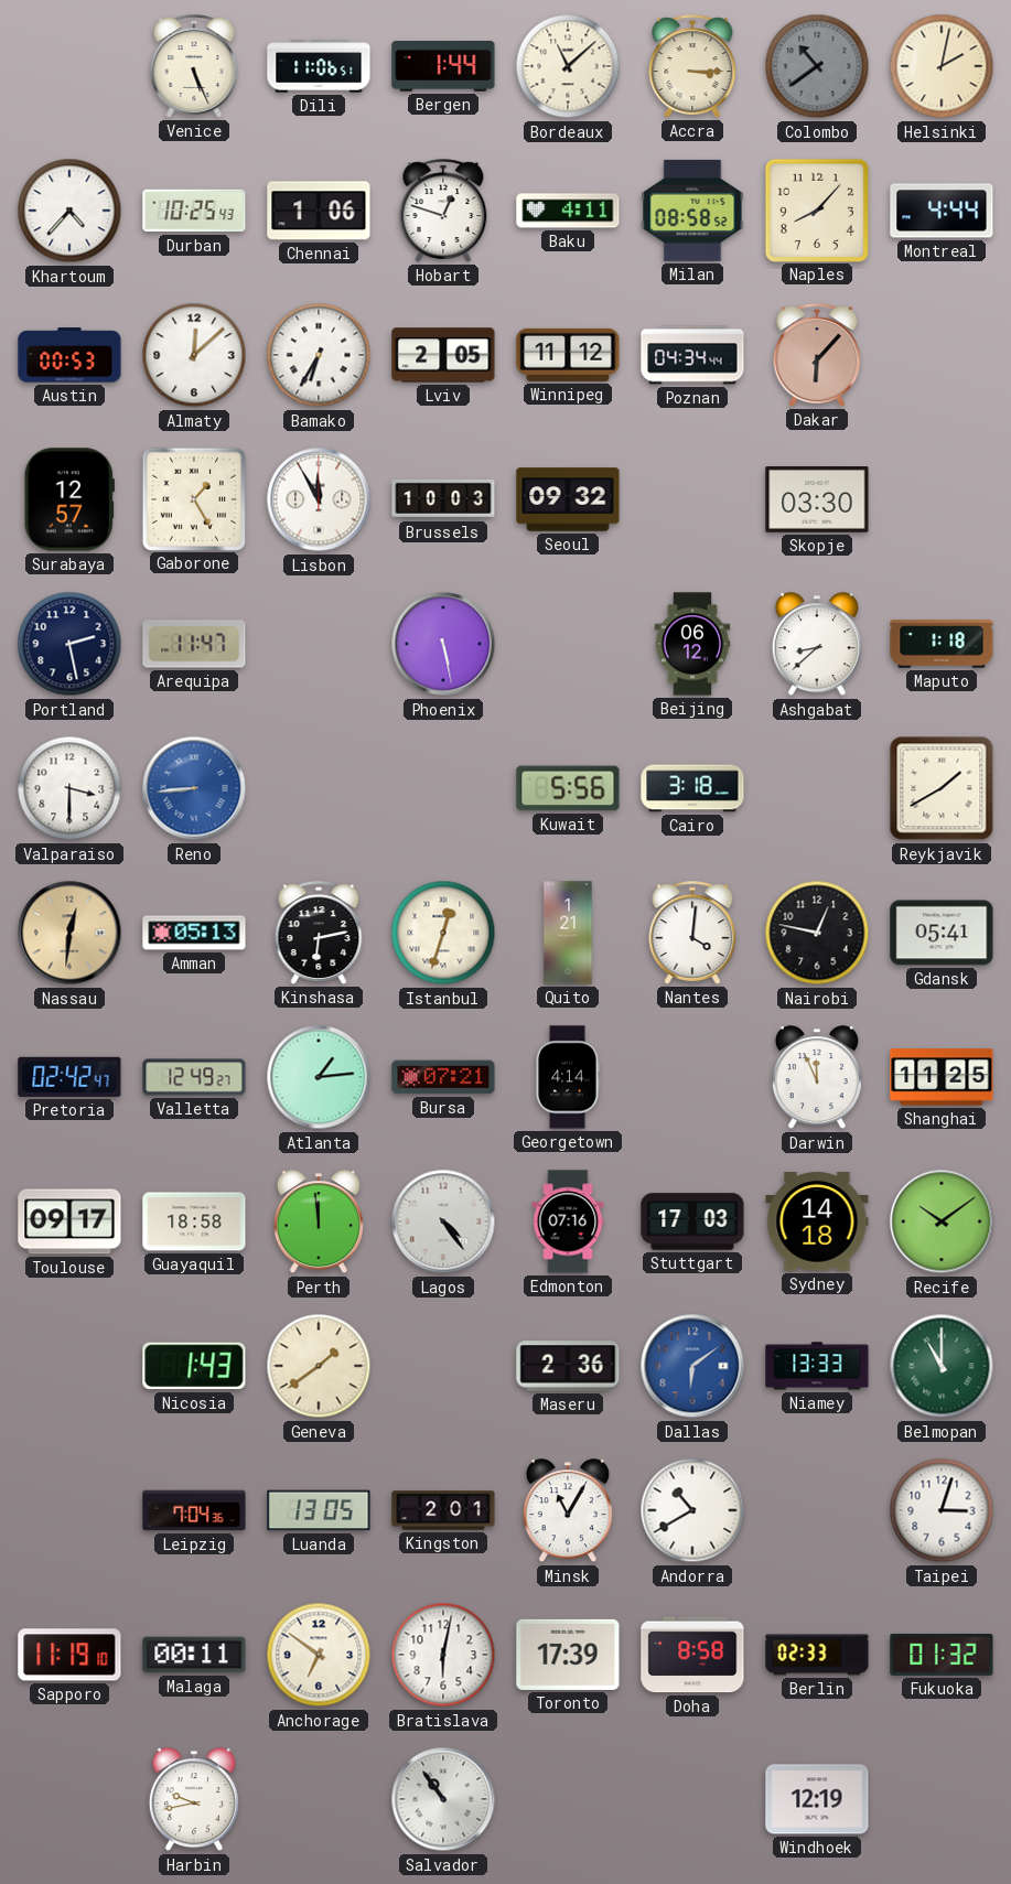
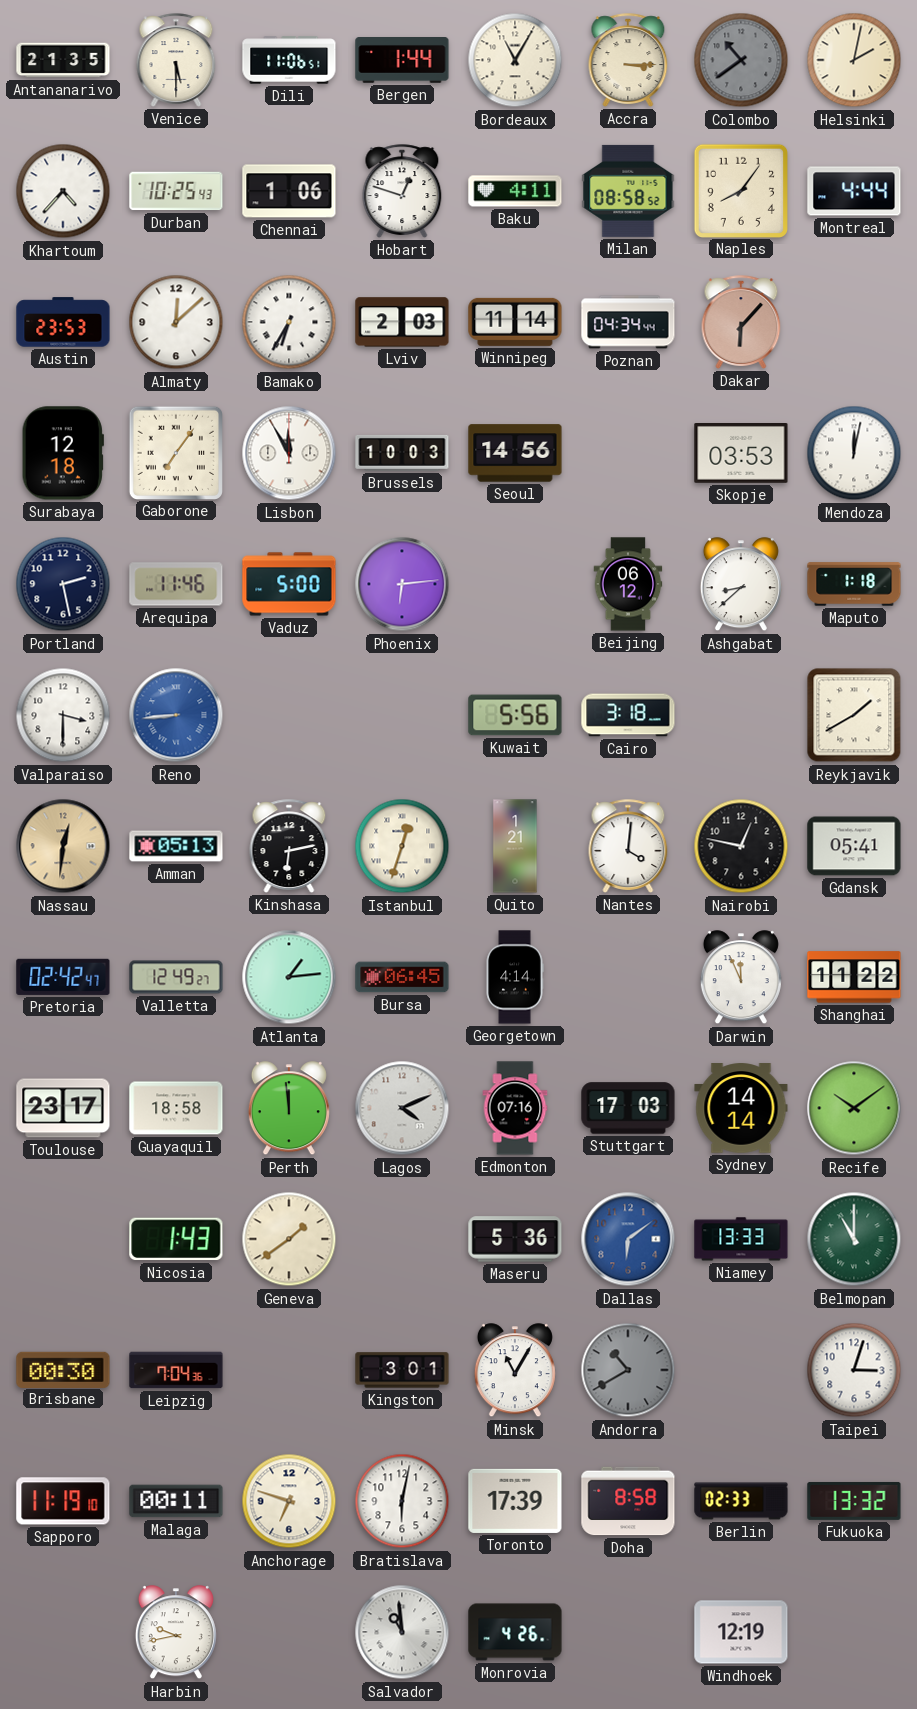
Antananarivo: none -> 21:35
Venice: 5:26 -> 5:30
Bordeaux: 11:08 -> 11:05
Naples: 8:07 -> 8:06
Austin: 00:53 -> 23:53
Lviv: 2:05 -> 2:03
Winnipeg: 11:12 -> 11:14
Surabaya: 12:57 -> 12:18
Gaborone: 1:25 -> 7:06
Seoul: 09:32 -> 14:56
Skopje: 03:30 -> 03:53
Mendoza: none -> 12:02
Arequipa: 11:47 -> 11:46
Vaduz: none -> 5:00
Phoenix: 5:28 -> 6:14
Bursa: 07:21 -> 06:45
Shanghai: 11:25 -> 11:22
Toulouse: 09:17 -> 23:17
Lagos: 4:24 -> 4:11
Sydney: 14:18 -> 14:14
Maseru: 2:36 -> 5:36
Brisbane: none -> 00:30
Luanda: 13:05 -> none
Kingston: 2:01 -> 3:01
Andorra dial: white -> grey
Anchorage: 6:51 -> 6:48
Fukuoka: 01:32 -> 13:32
Salvador: 10:54 -> 10:59
Monrovia: none -> 4:26
